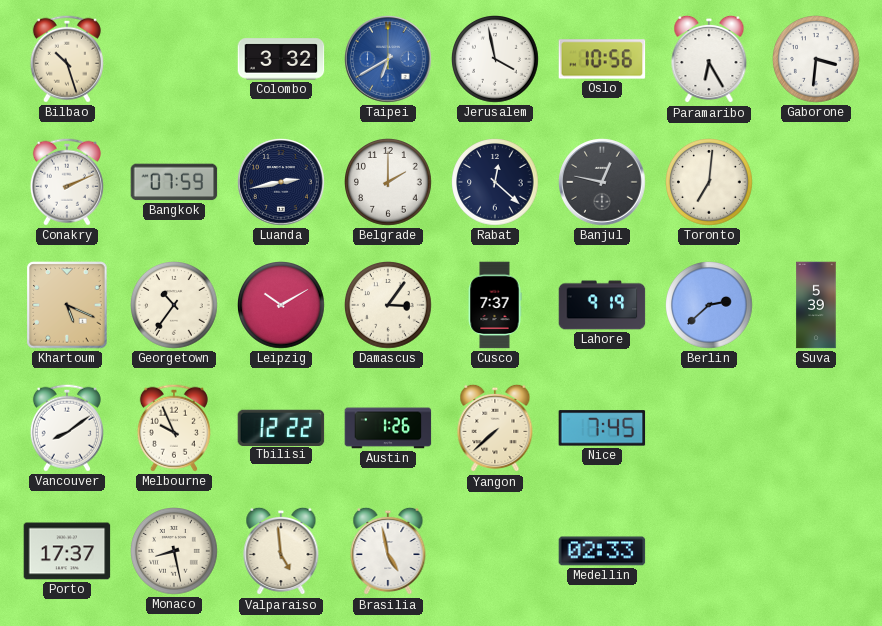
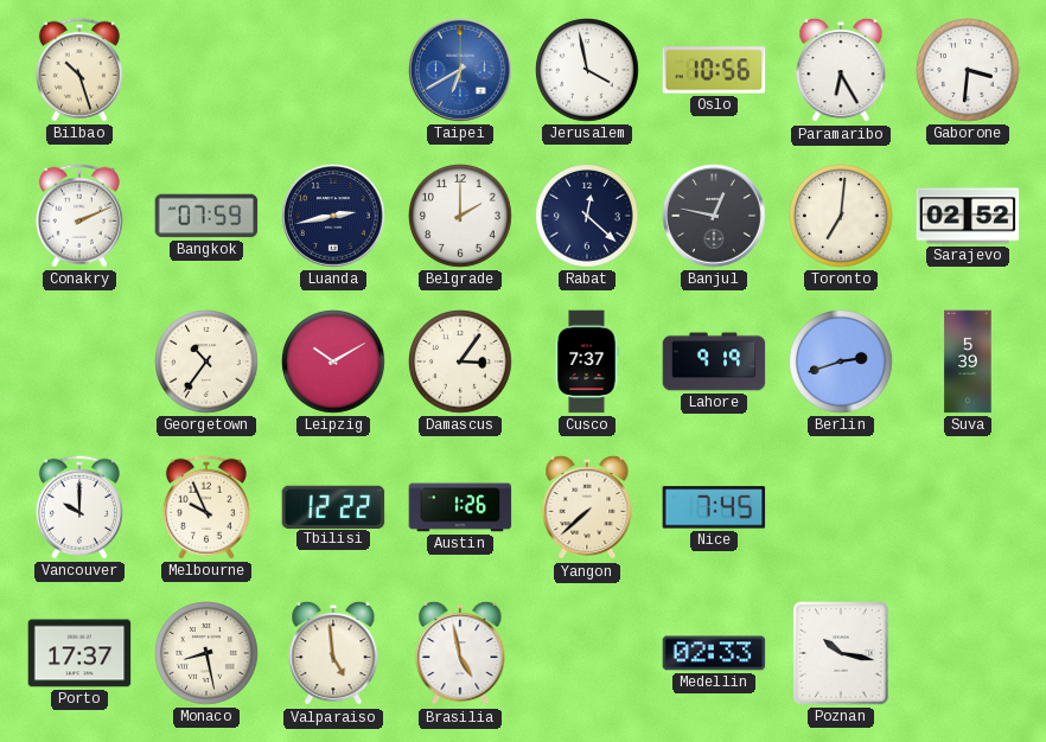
Colombo: 3:32 -> none
Sarajevo: none -> 02:52
Khartoum: 5:19 -> none
Berlin: 2:38 -> 2:42
Vancouver: 8:09 -> 10:00
Poznan: none -> 10:17
